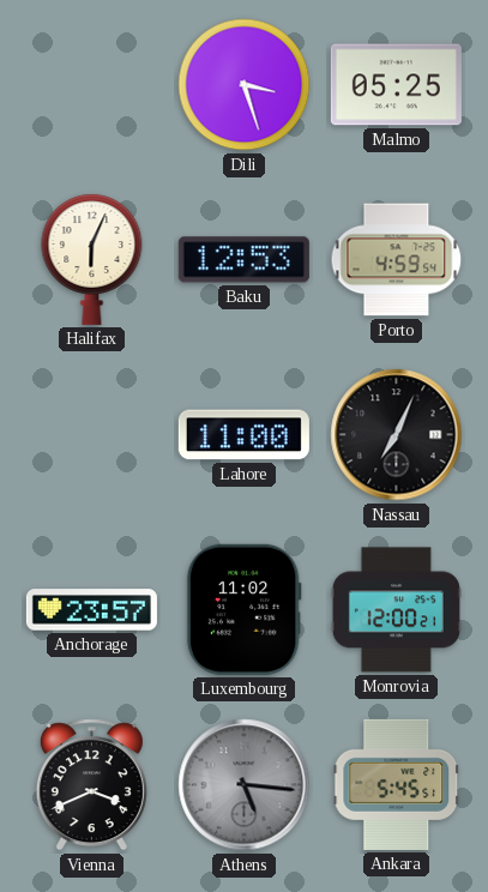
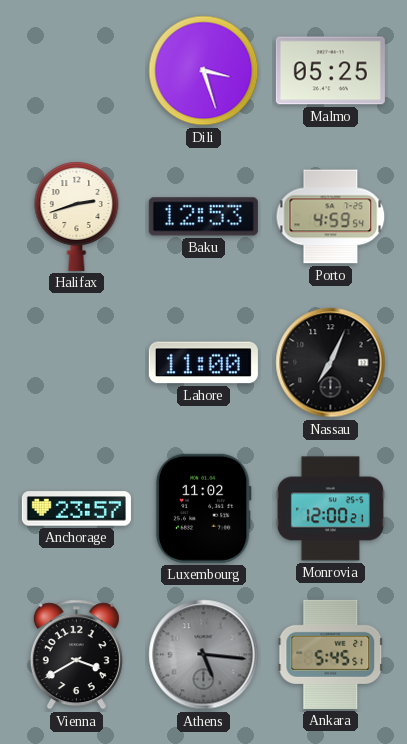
Halifax: 6:04 -> 2:42
Vienna: 3:41 -> 3:40
